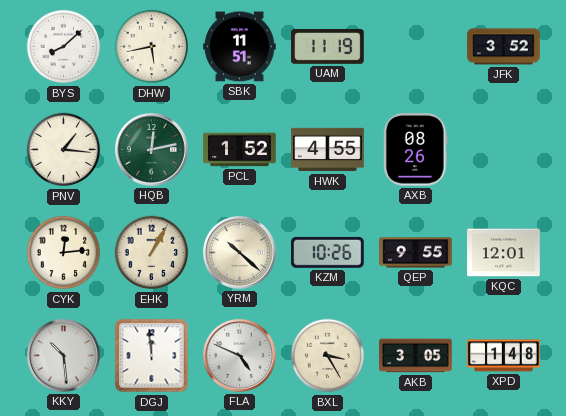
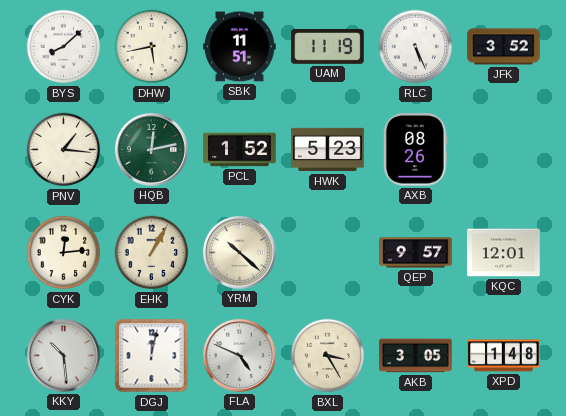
RLC: none -> 5:26
HWK: 4:55 -> 5:23
KZM: 10:26 -> none
QEP: 9:55 -> 9:57
DGJ: 11:59 -> 12:02
